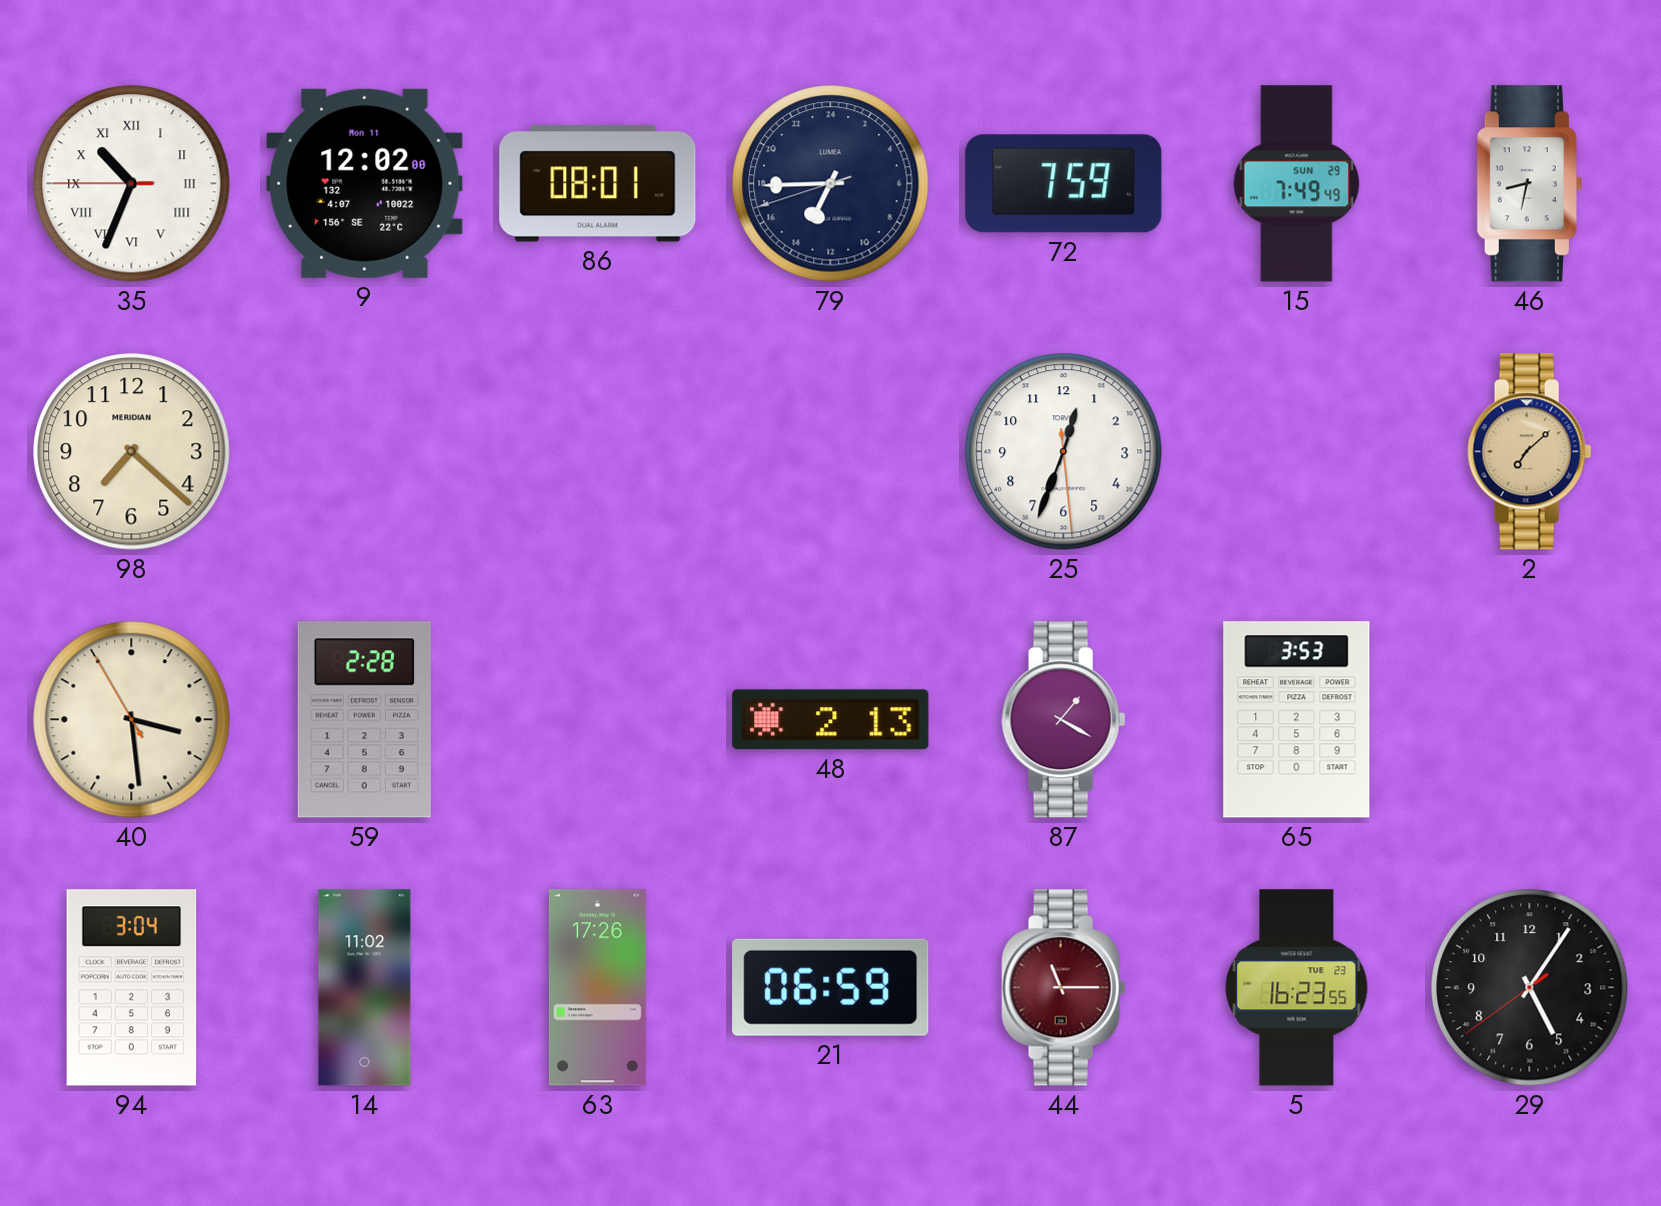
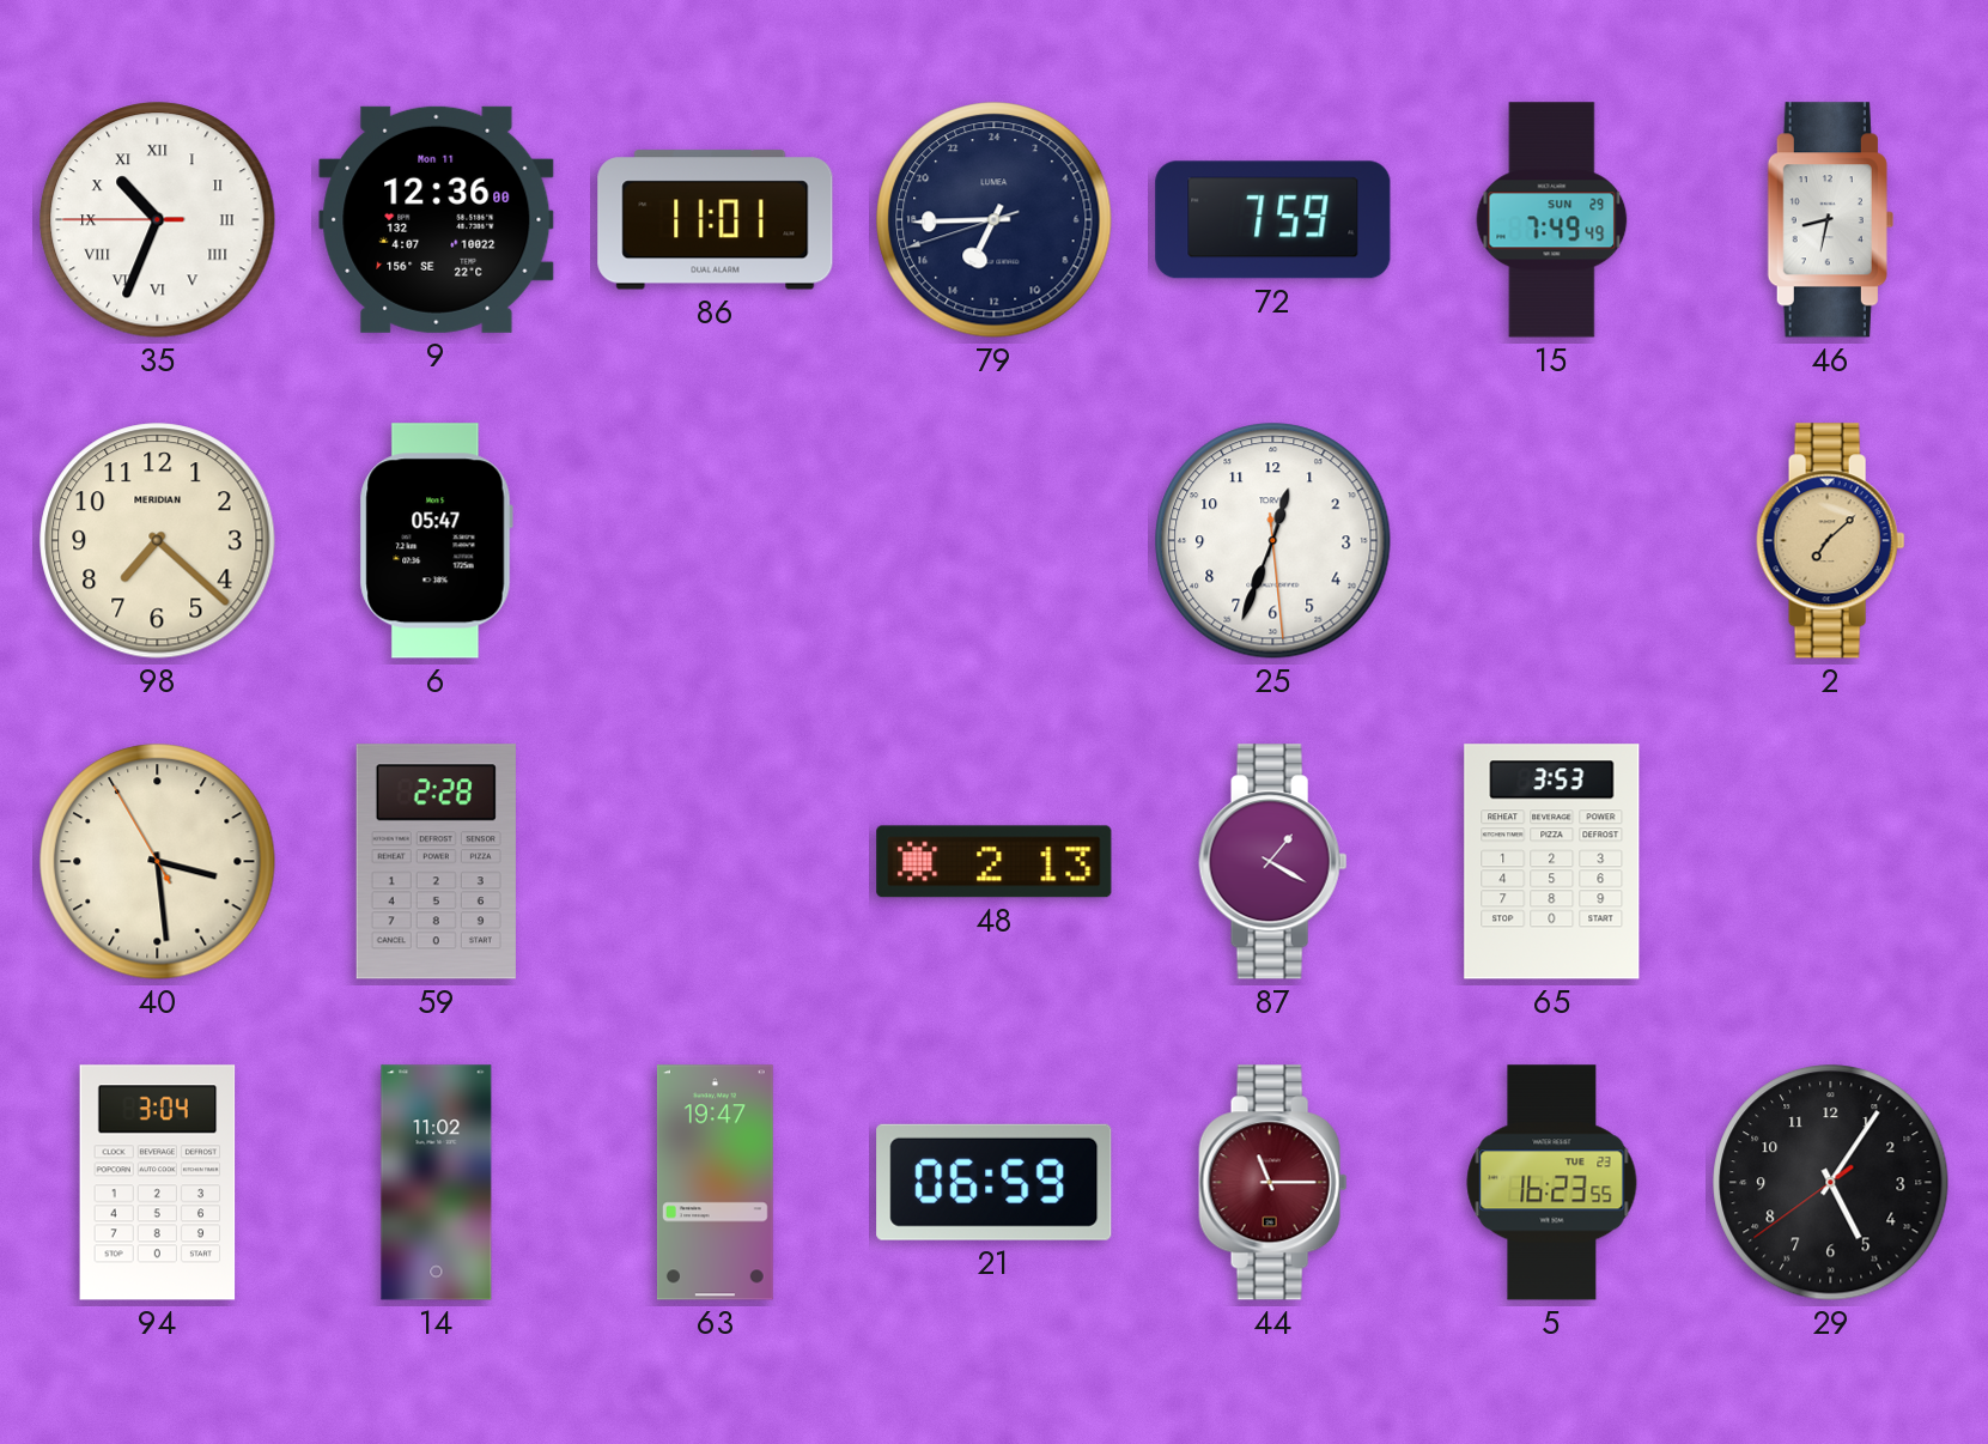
9: 12:02 -> 12:36
86: 08:01 -> 11:01
6: none -> 05:47
63: 17:26 -> 19:47
